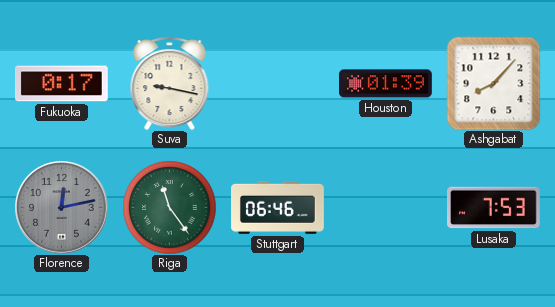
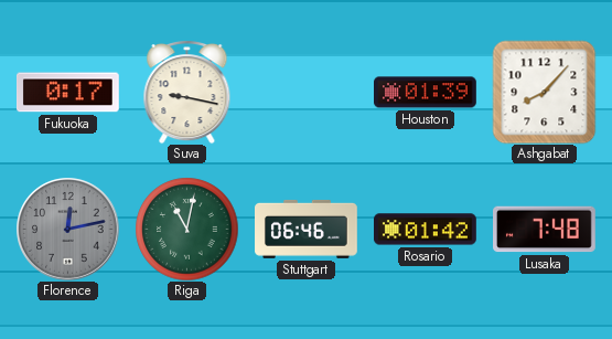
Riga: 11:24 -> 11:02
Rosario: none -> 01:42
Lusaka: 7:53 -> 7:48
